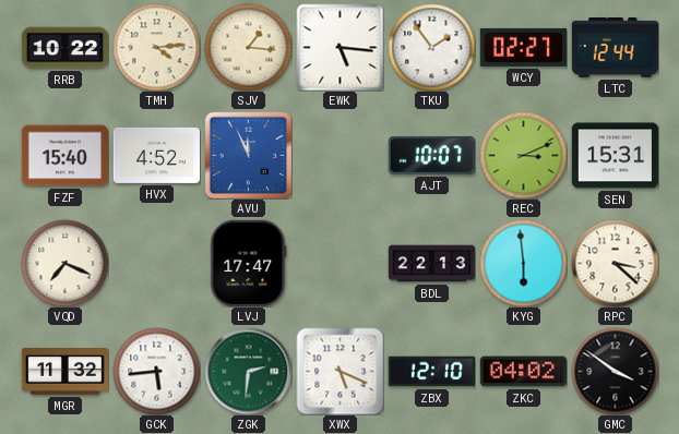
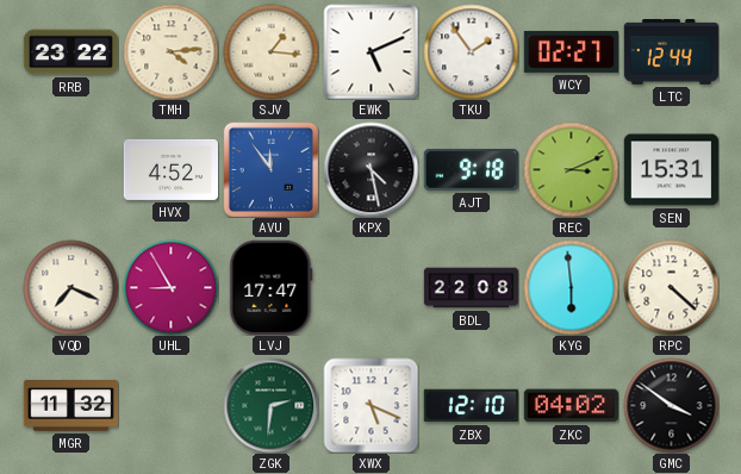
RRB: 10:22 -> 23:22
EWK: 5:16 -> 5:11
FZF: 15:40 -> none
AVU: 11:56 -> 11:54
KPX: none -> 4:28
AJT: 10:07 -> 9:18
UHL: none -> 8:55
BDL: 22:13 -> 22:08
RPC: 3:22 -> 4:22
GCK: 5:44 -> none
